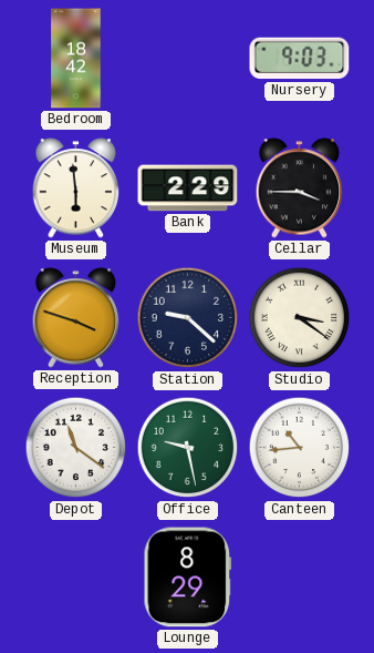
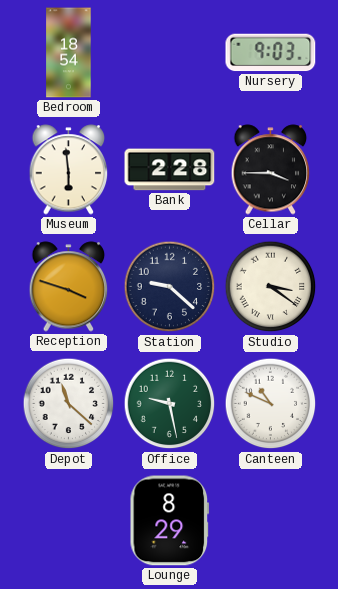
Bedroom: 18:42 -> 18:54
Bank: 2:29 -> 2:28
Depot: 11:21 -> 11:22
Canteen: 10:44 -> 10:49
